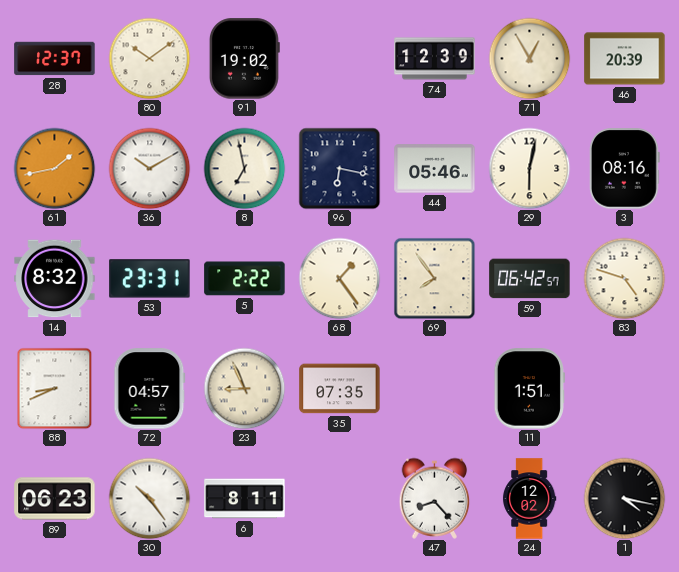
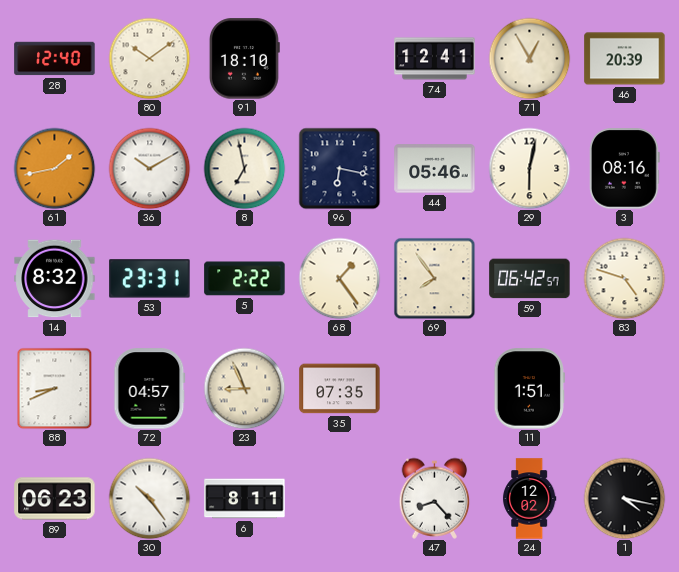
28: 12:37 -> 12:40
91: 19:02 -> 18:10
74: 12:39 -> 12:41
